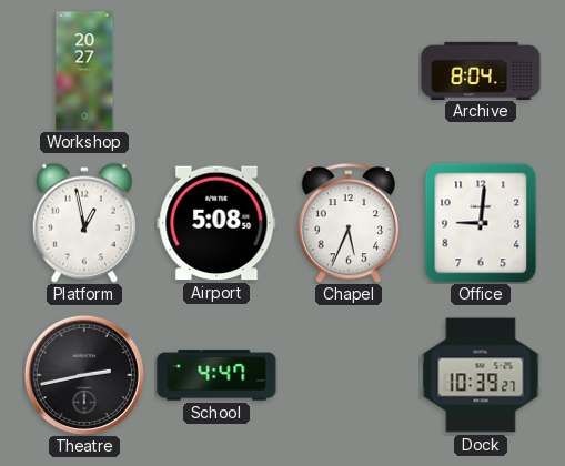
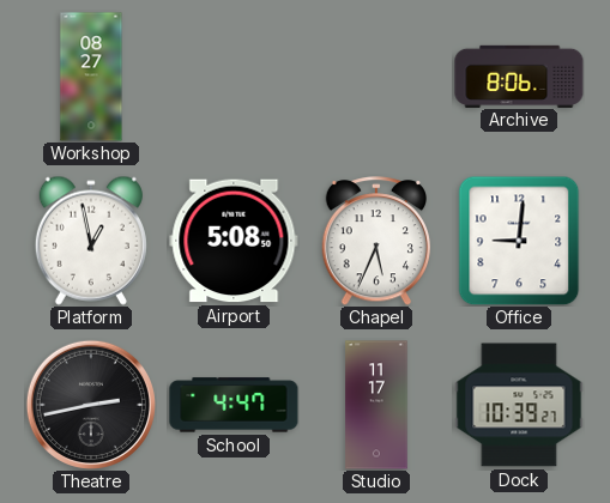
Workshop: 20:27 -> 08:27
Archive: 8:04 -> 8:06
Studio: none -> 11:17
